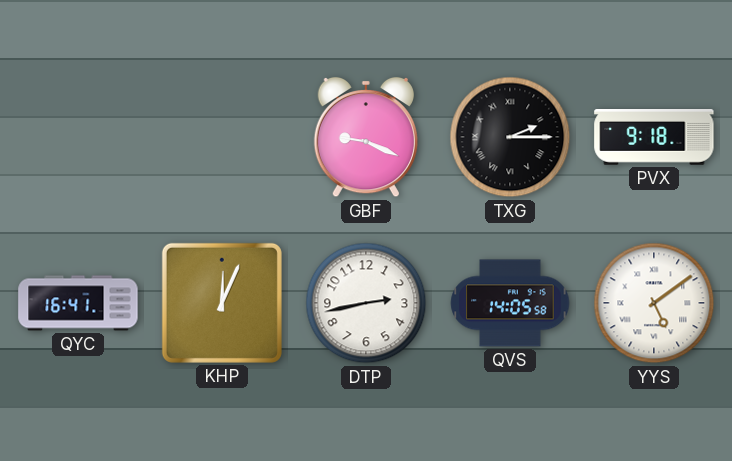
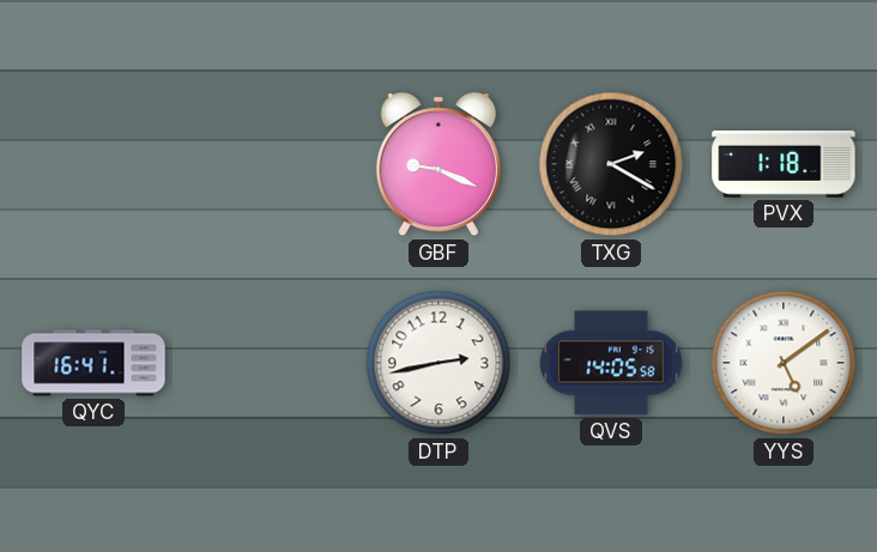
TXG: 2:15 -> 2:20
PVX: 9:18 -> 1:18
KHP: 12:04 -> none
